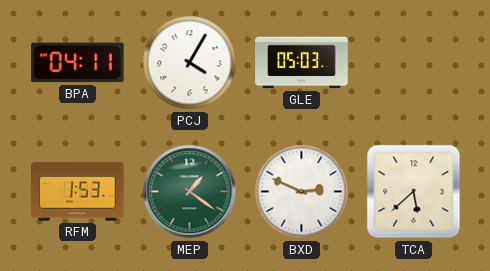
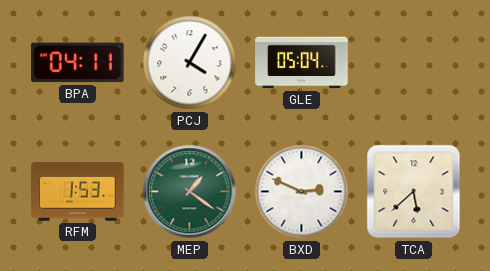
GLE: 05:03 -> 05:04
